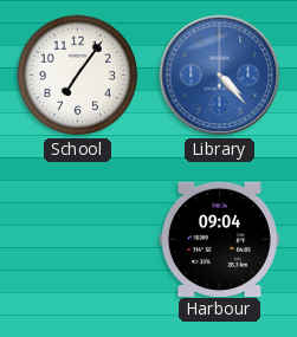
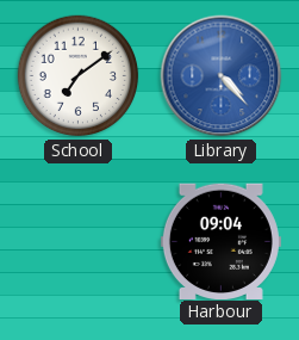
School: 7:06 -> 7:09
